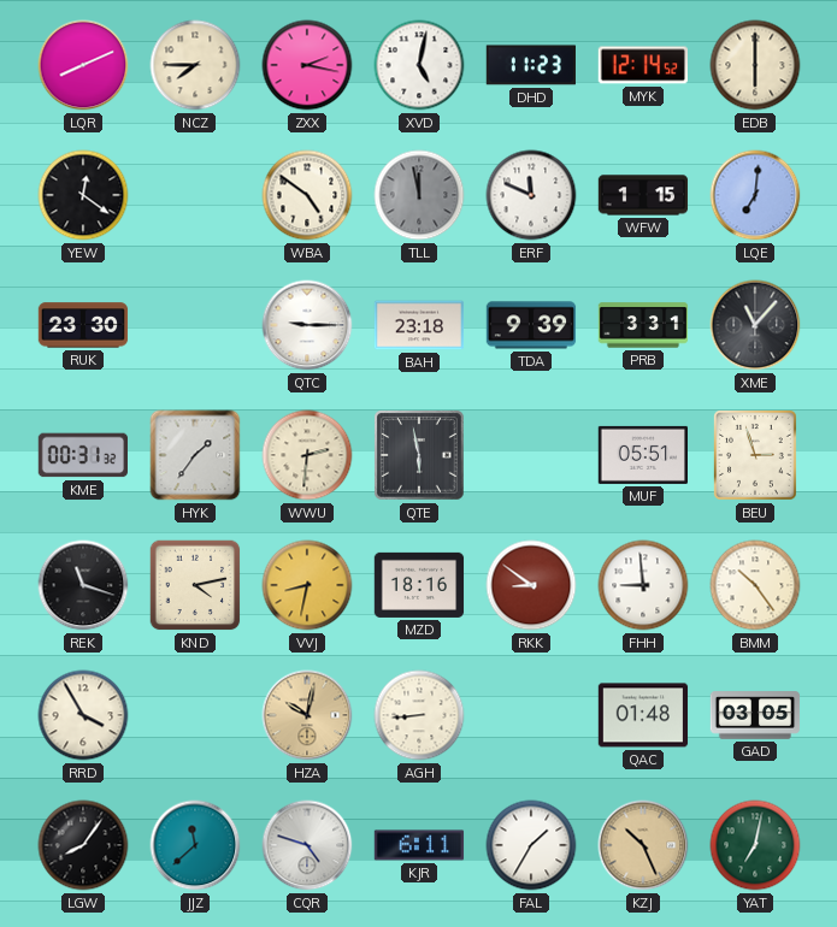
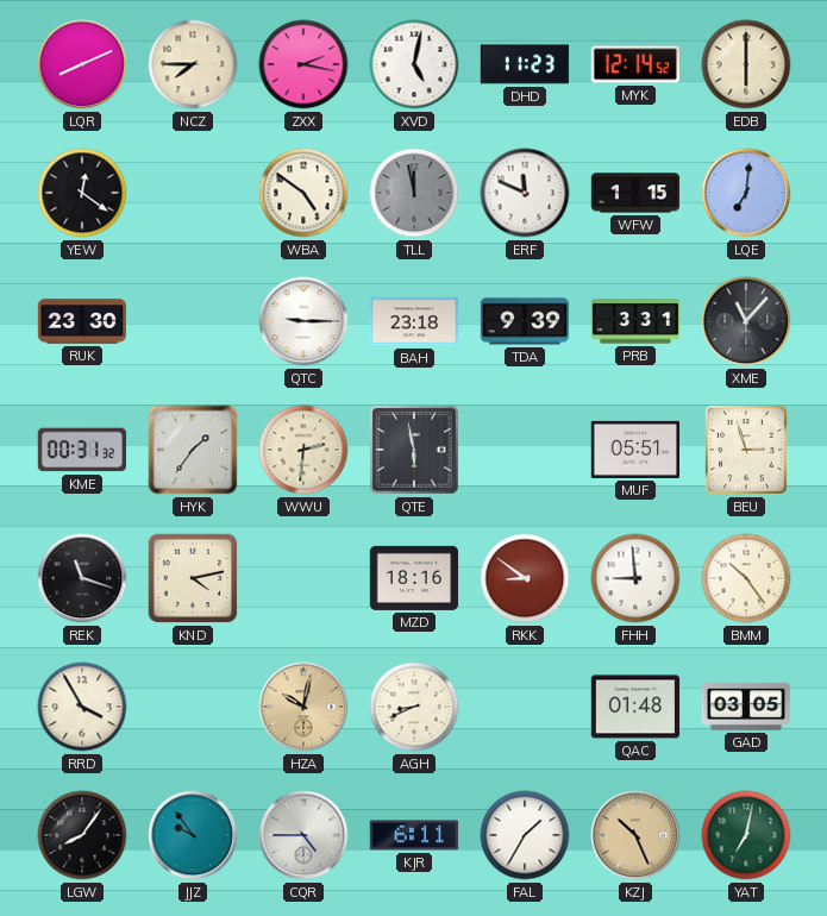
VVJ: 8:32 -> none
AGH: 8:44 -> 8:41
JJZ: 11:38 -> 9:54
CQR: 4:48 -> 4:45
